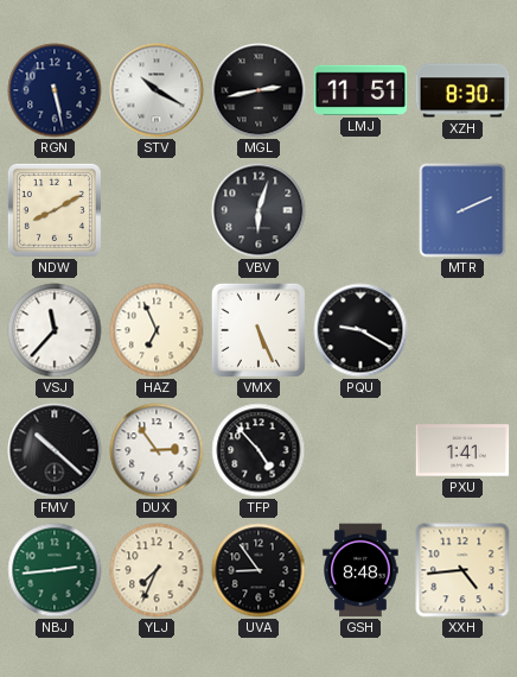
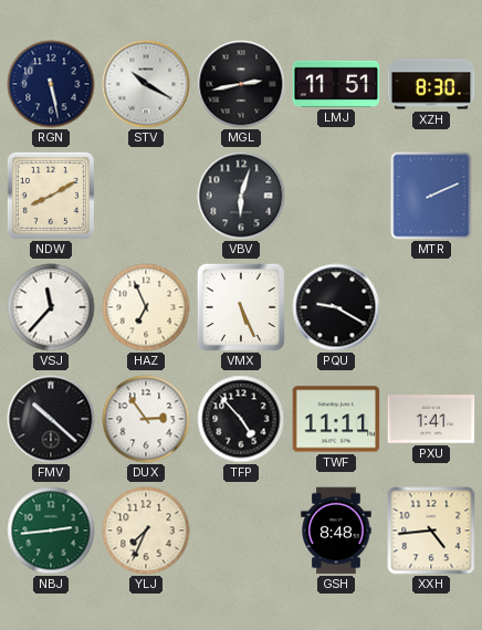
TWF: none -> 11:11
UVA: 8:54 -> none
